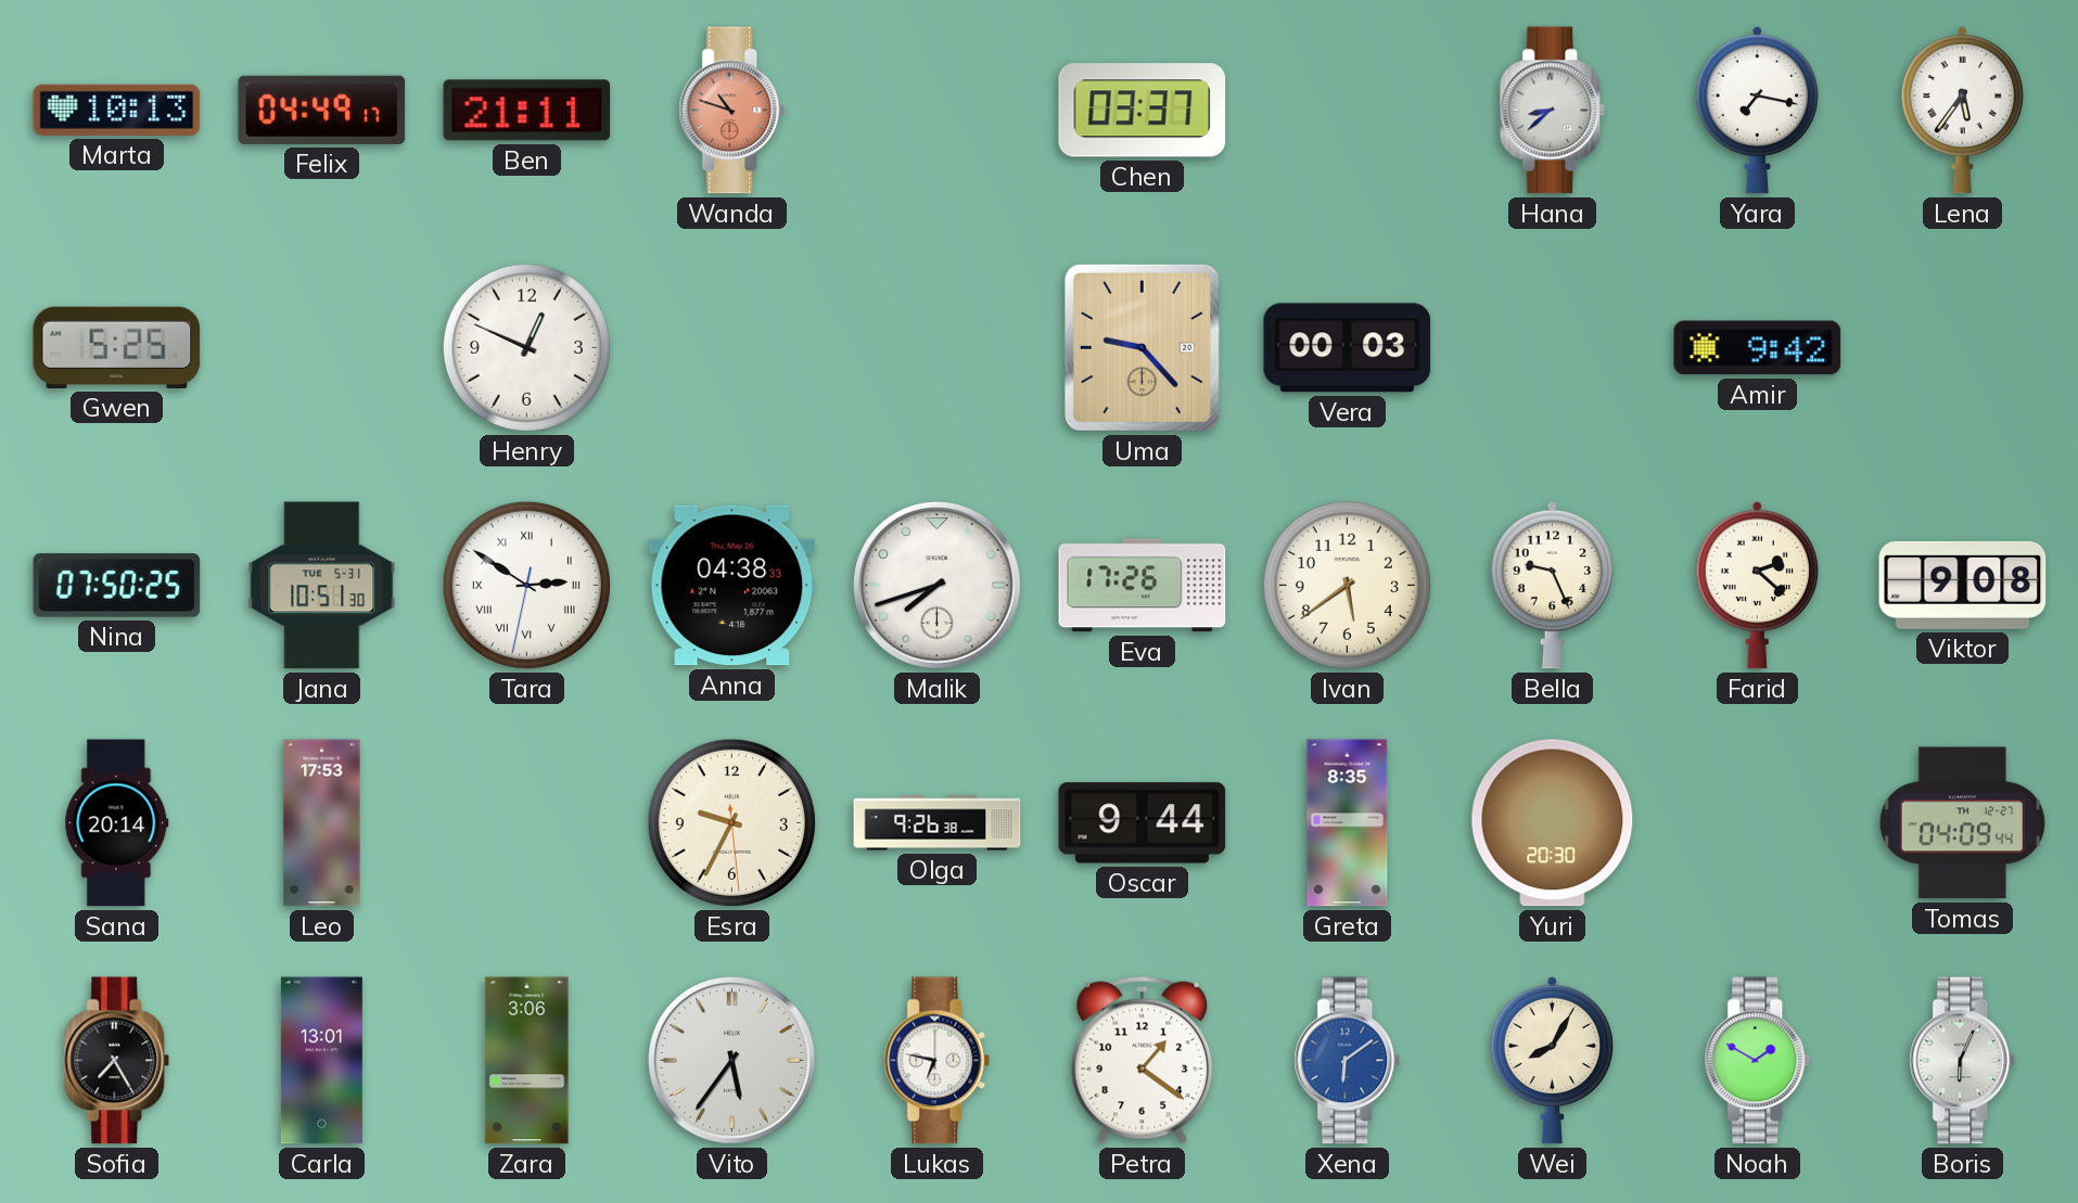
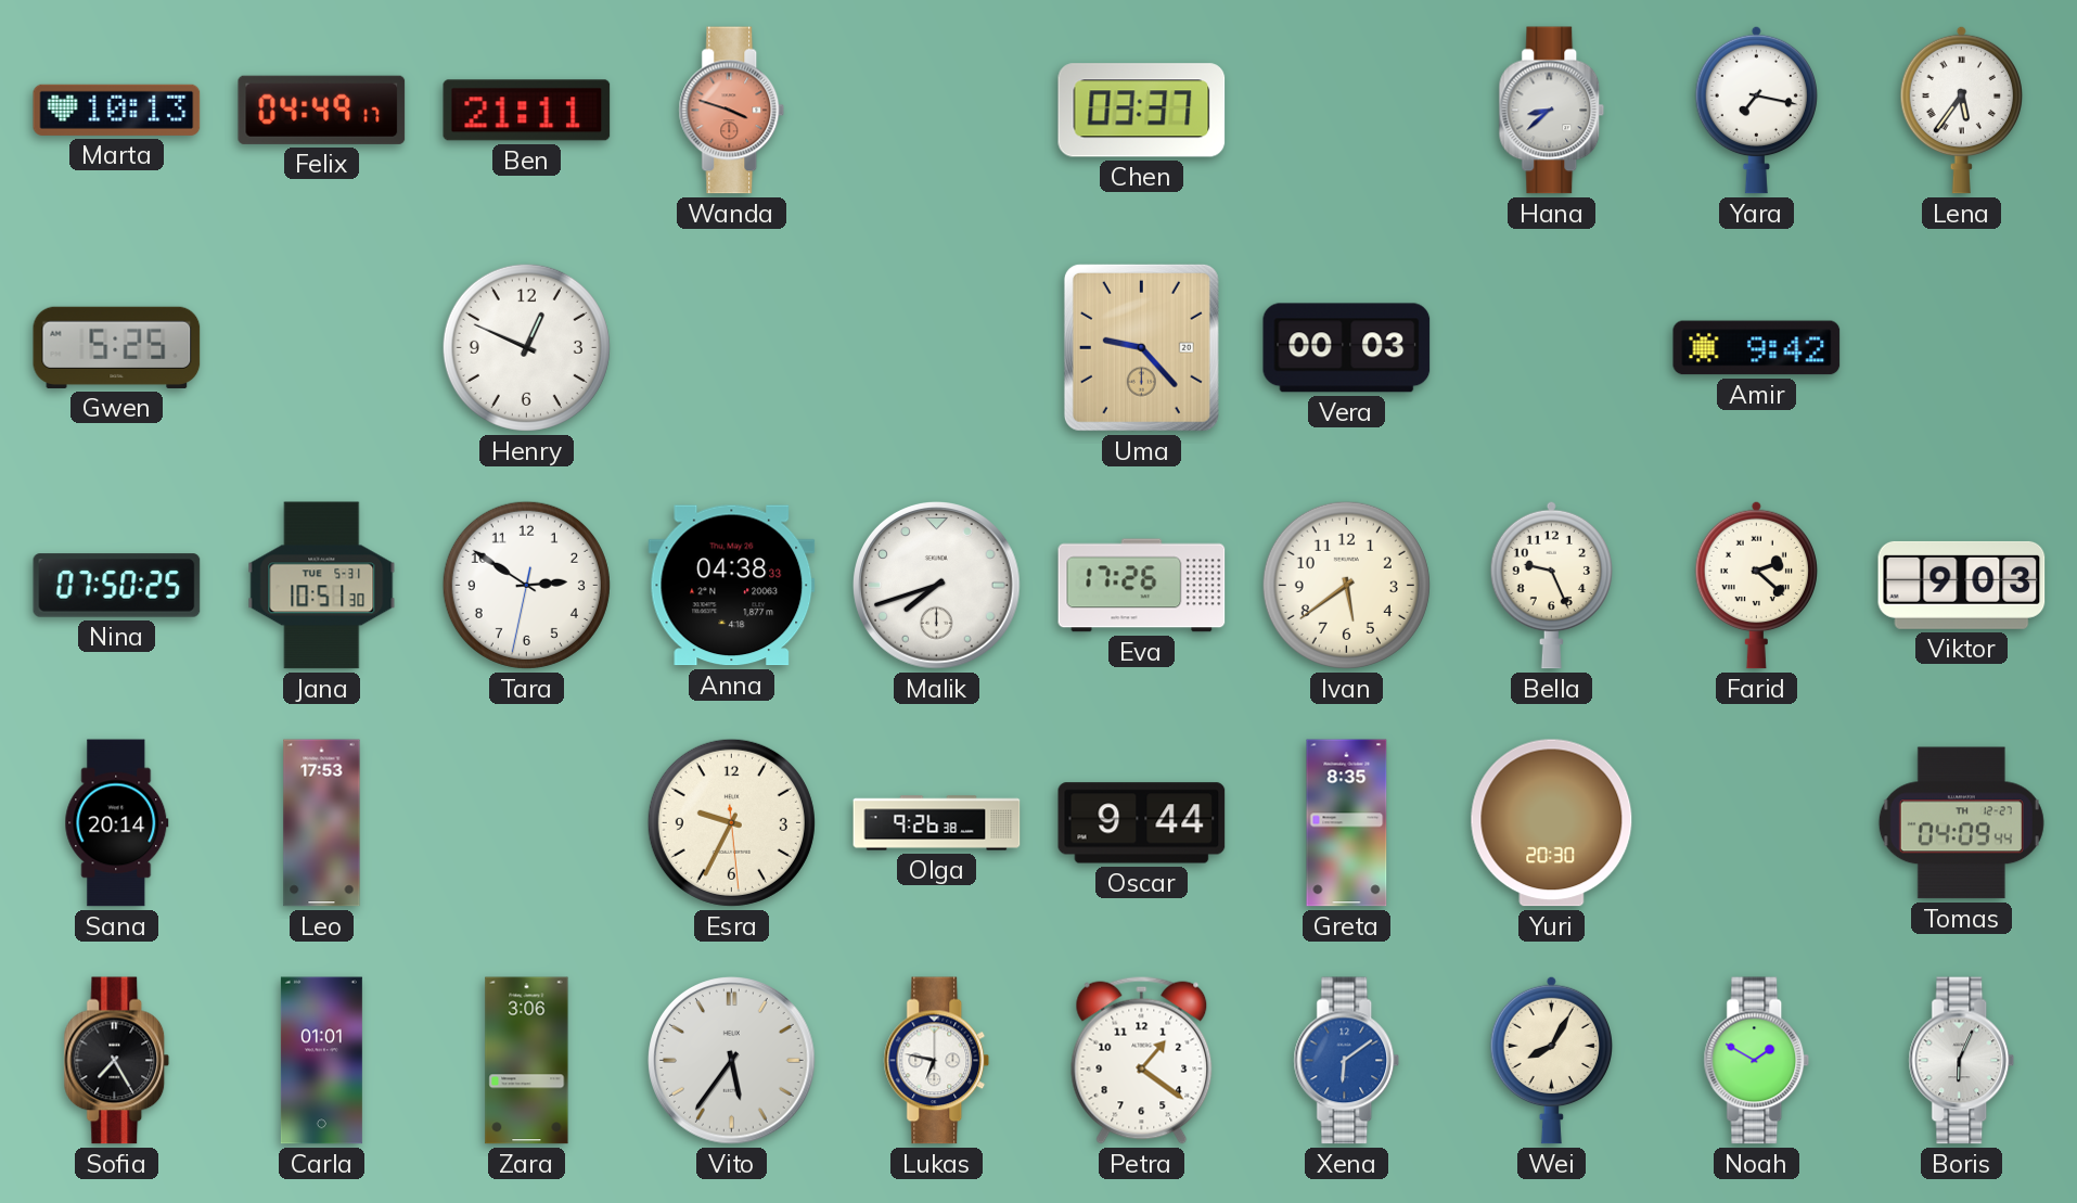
Wanda: 10:48 -> 3:48
Tara numerals: Roman -> Arabic
Viktor: 9:08 -> 9:03
Carla: 13:01 -> 01:01
